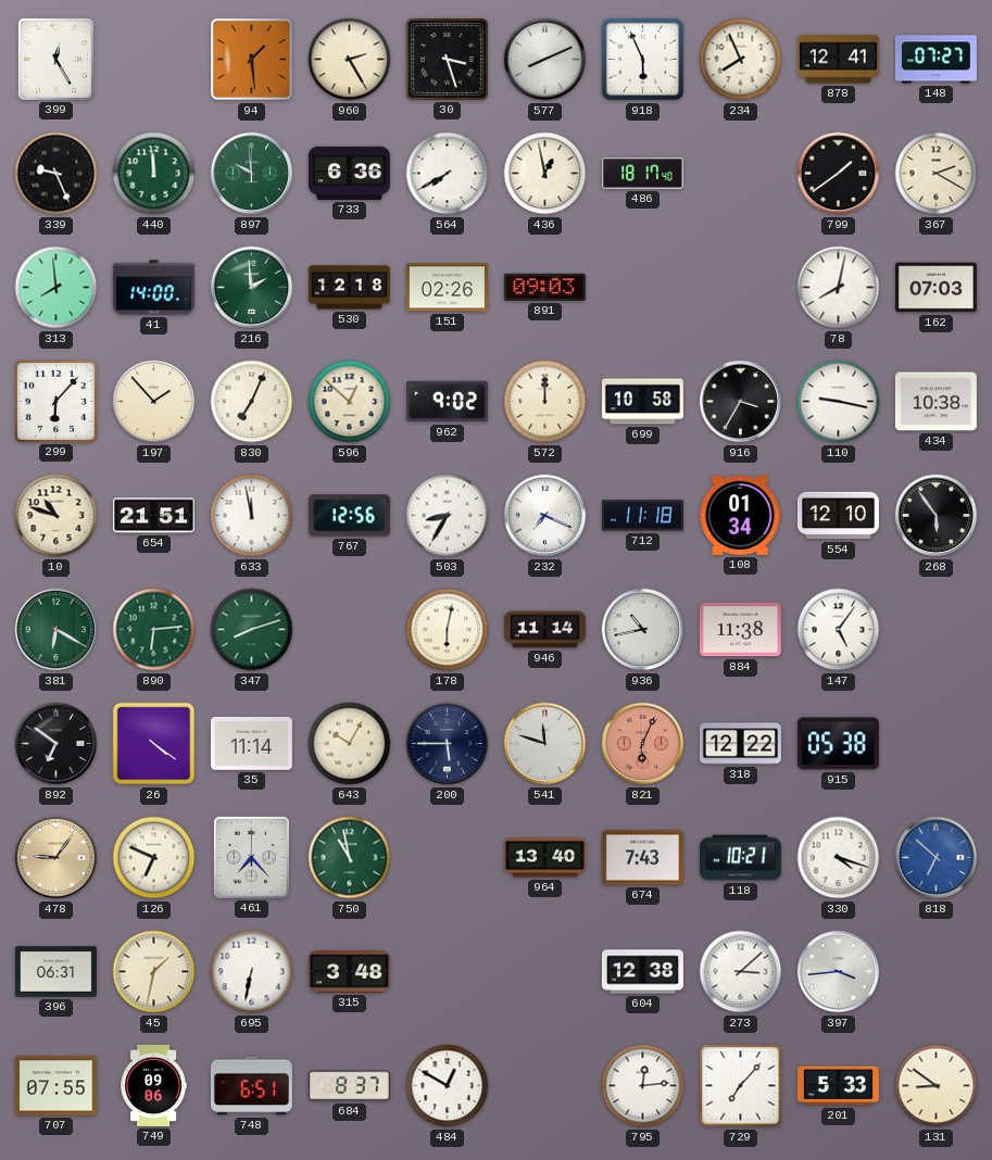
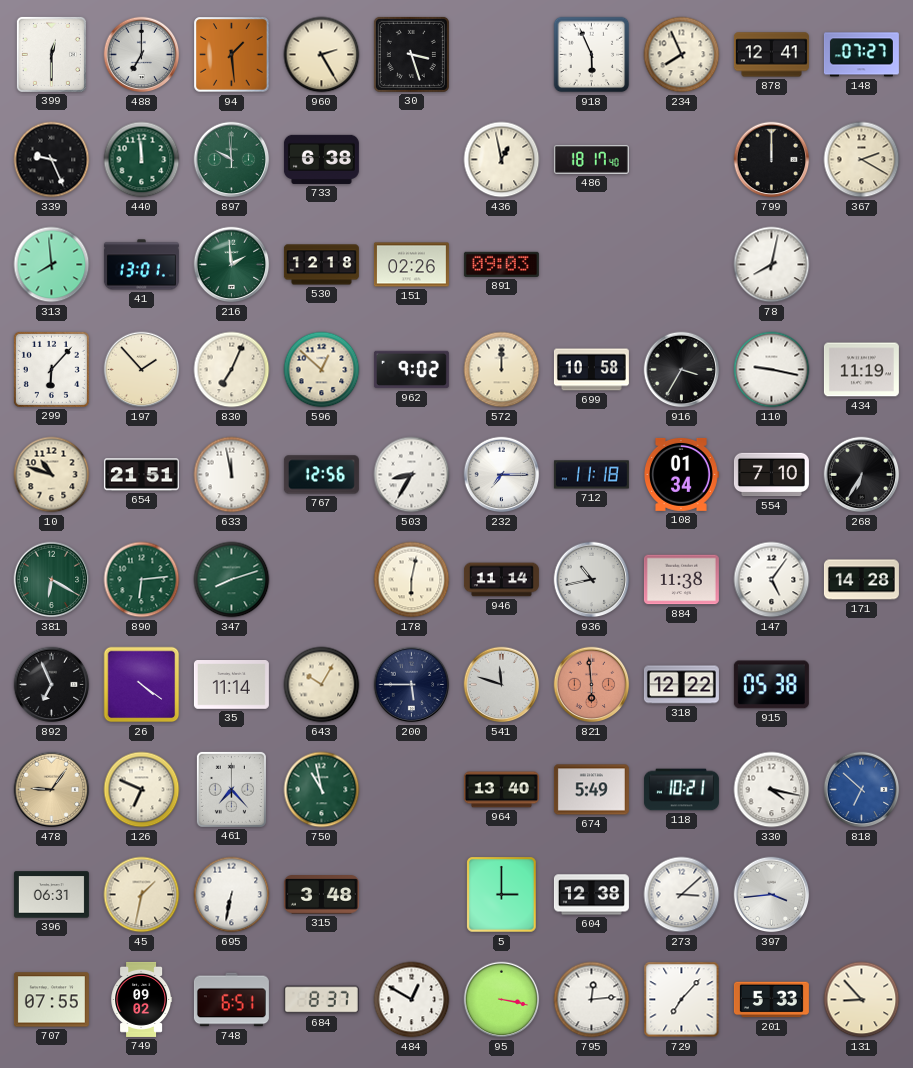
399: 12:25 -> 12:30
488: none -> 7:00
577: 8:11 -> none
733: 6:36 -> 6:38
564: 7:40 -> none
799: 1:39 -> 12:00
41: 14:00 -> 13:01
162: 07:03 -> none
434: 10:38 -> 11:19
232: 7:19 -> 7:15
554: 12:10 -> 7:10
268: 5:54 -> 6:35
171: none -> 14:28
892: 6:51 -> 6:56
821: 6:04 -> 5:59
674: 7:43 -> 5:49
330: 4:18 -> 4:17
5: none -> 3:00
749: 09:06 -> 09:02
95: none -> 3:17
131: 8:51 -> 8:53
